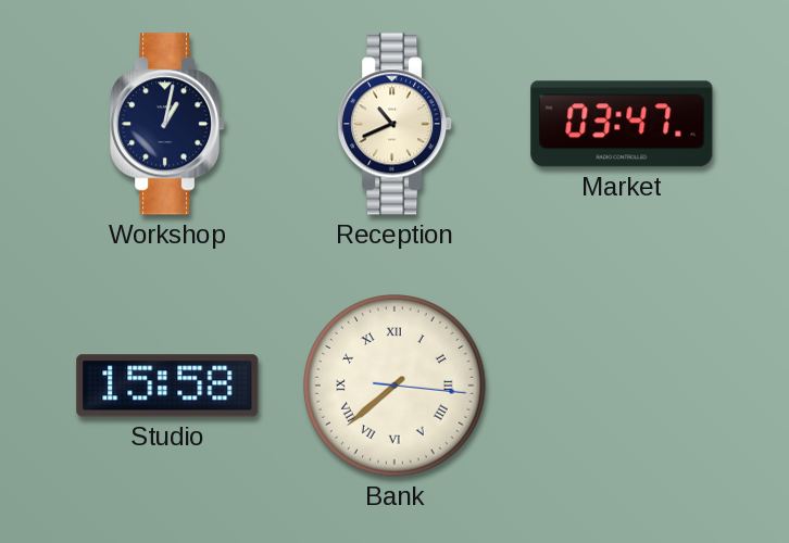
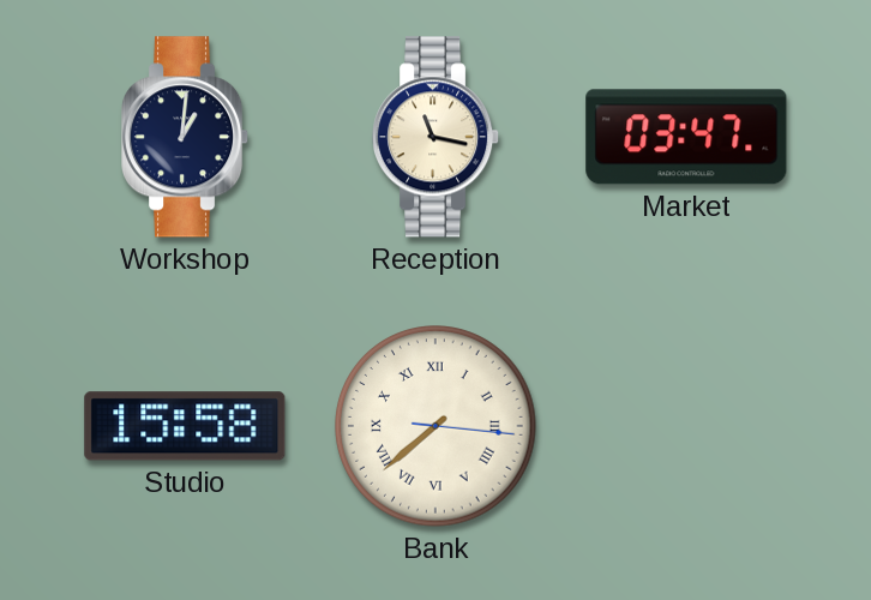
Workshop: 1:02 -> 1:01
Reception: 10:41 -> 11:17
